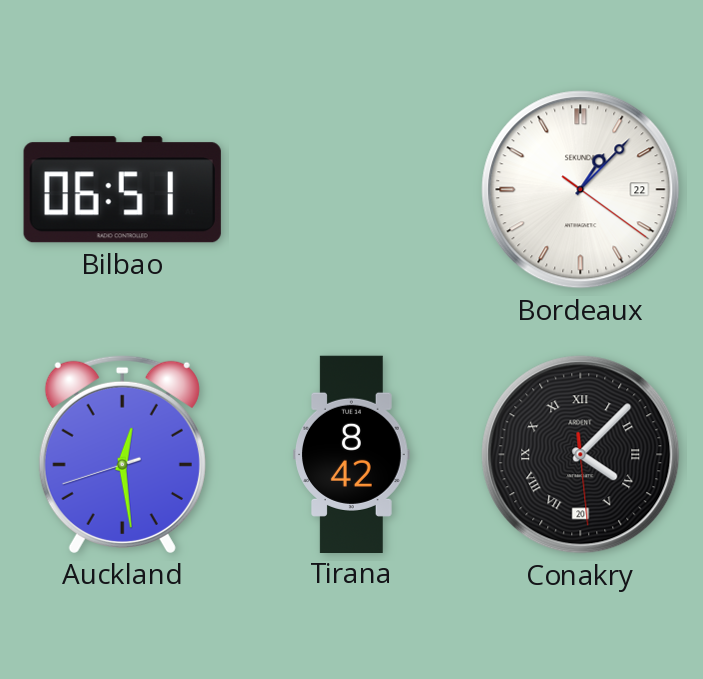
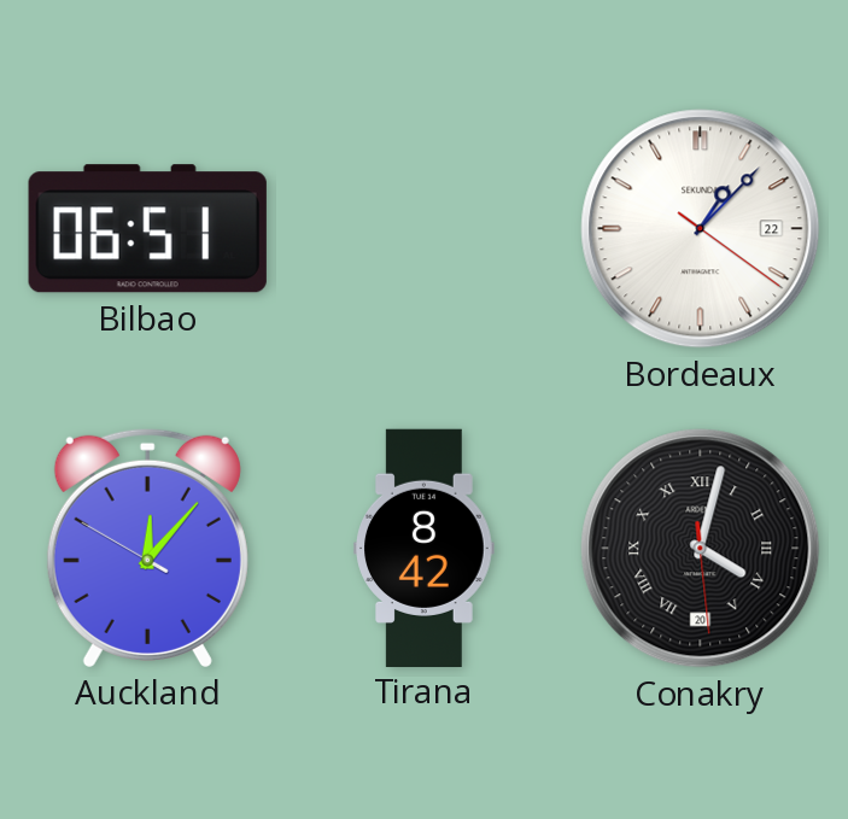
Auckland: 12:28 -> 12:06
Conakry: 4:07 -> 4:02
